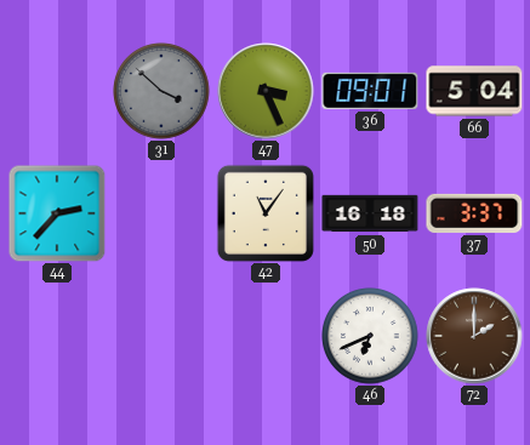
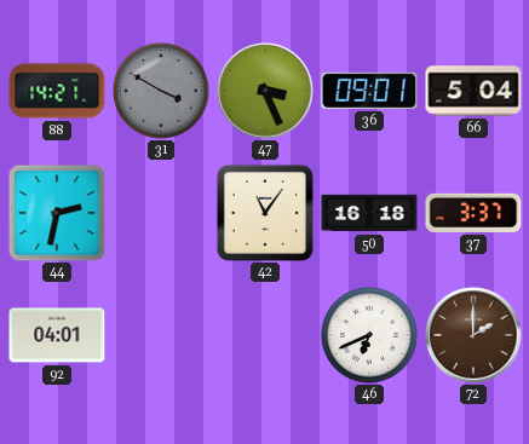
88: none -> 14:21
31: 3:52 -> 3:50
44: 2:37 -> 2:32
92: none -> 04:01
